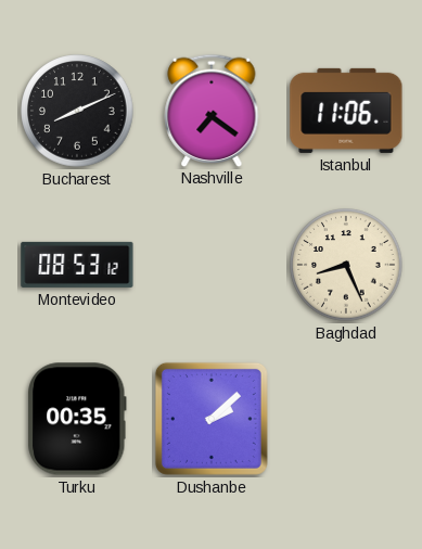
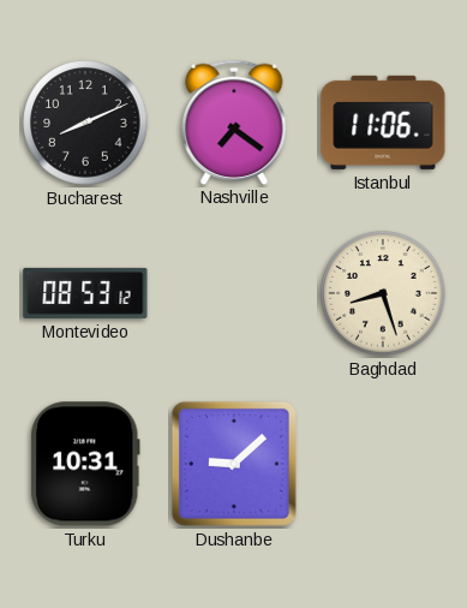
Baghdad: 8:26 -> 8:27
Turku: 00:35 -> 10:31
Dushanbe: 2:08 -> 9:08
